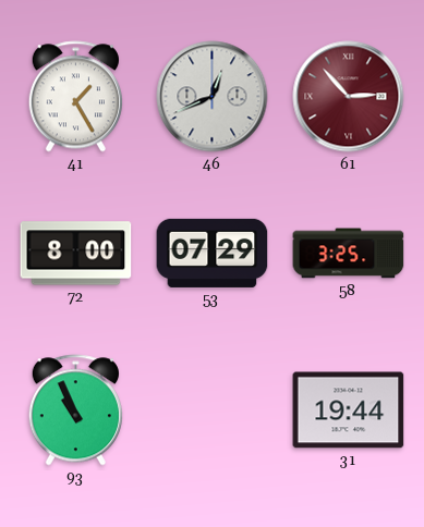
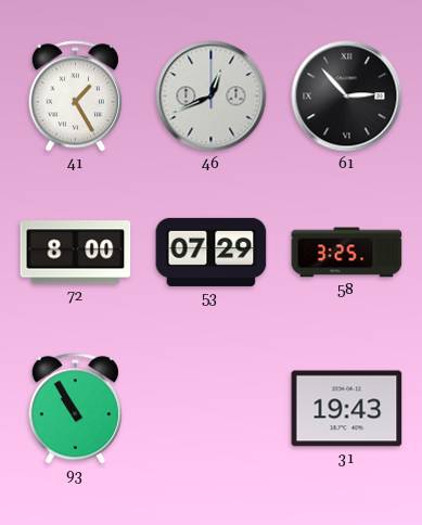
61 dial: burgundy -> black
93: 10:56 -> 10:55
31: 19:44 -> 19:43
